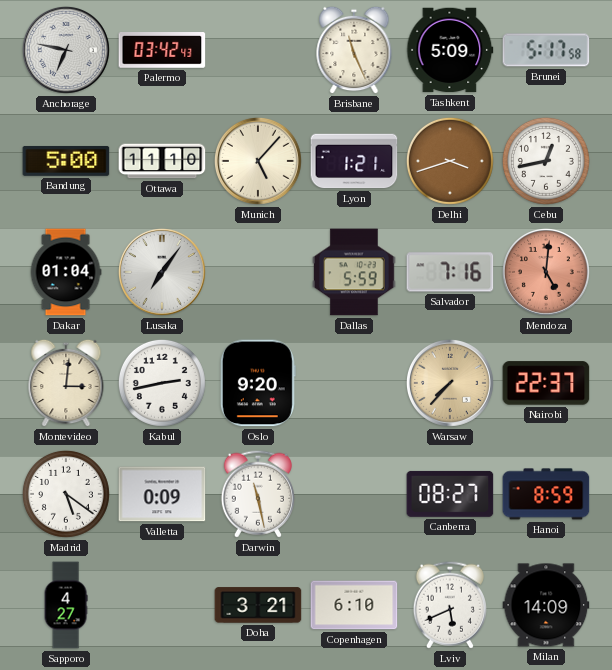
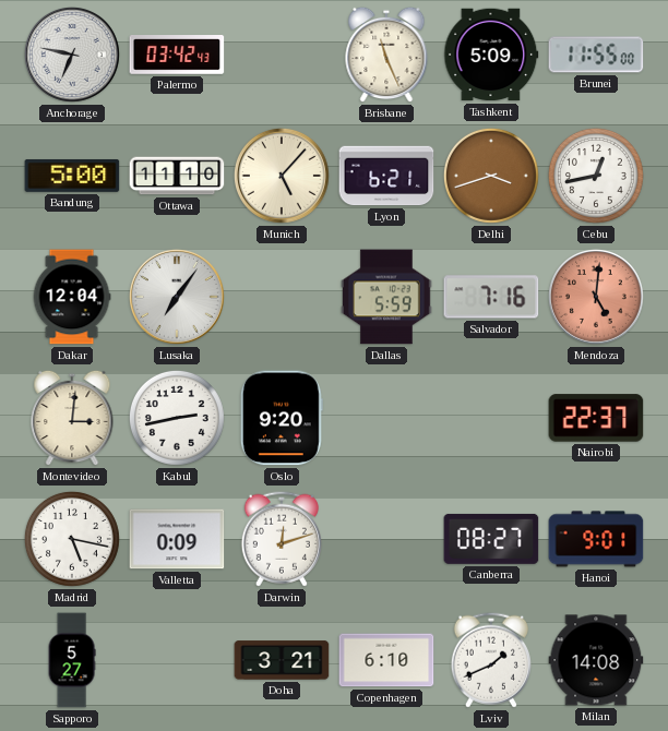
Brunei: 5:17 -> 11:55
Lyon: 1:21 -> 6:21
Dakar: 01:04 -> 12:04
Warsaw: 7:37 -> none
Madrid: 5:21 -> 5:17
Darwin: 11:28 -> 12:12
Hanoi: 8:59 -> 9:01
Sapporo: 4:27 -> 5:27
Lviv: 5:41 -> 1:41
Milan: 14:09 -> 14:08
